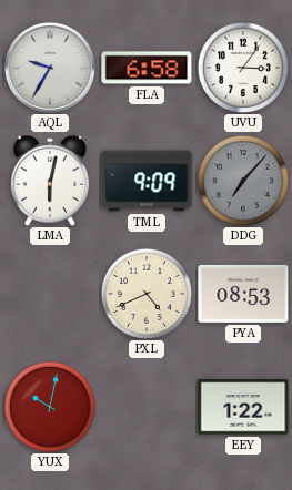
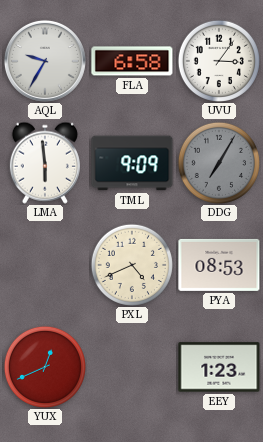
LMA: 6:02 -> 5:59
DDG: 7:07 -> 7:05
YUX: 10:02 -> 12:41
EEY: 1:22 -> 1:23
